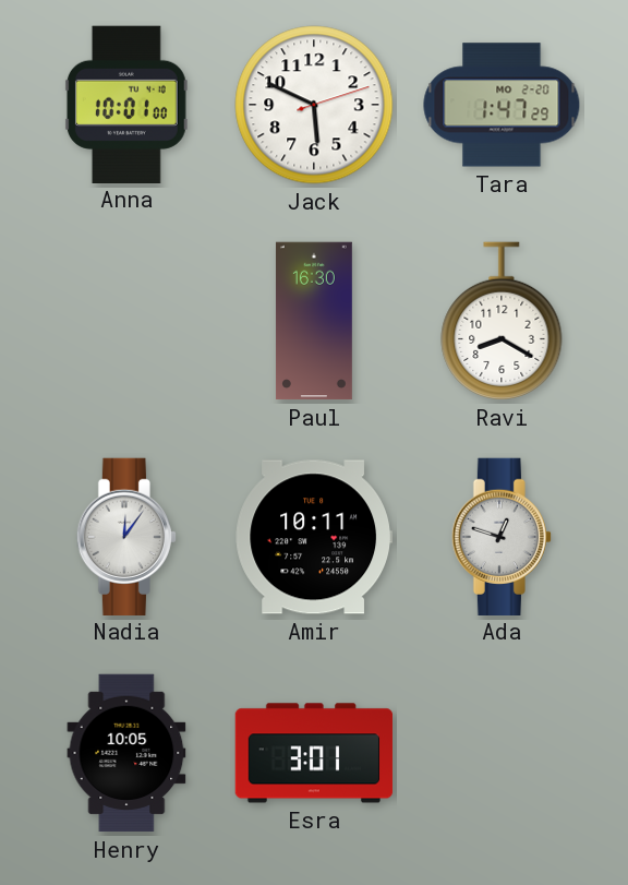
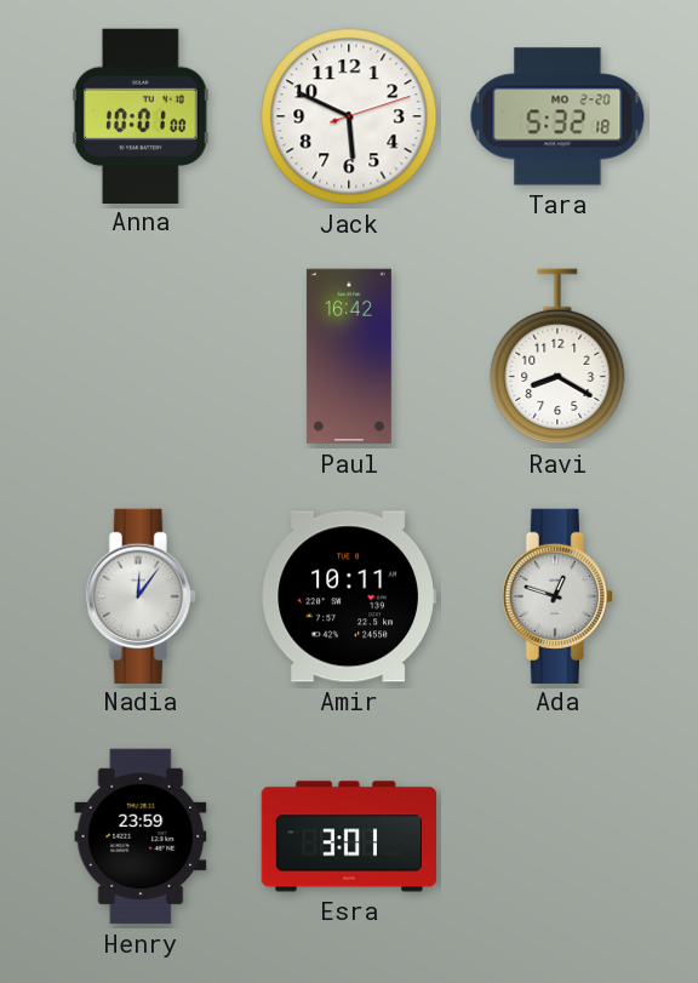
Tara: 1:47 -> 5:32
Paul: 16:30 -> 16:42
Henry: 10:05 -> 23:59
